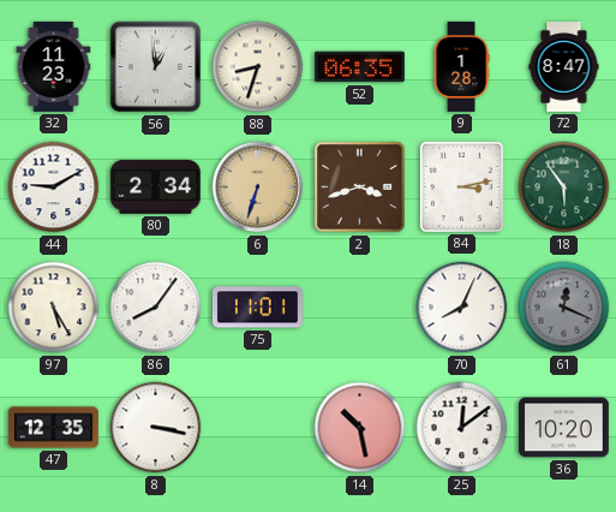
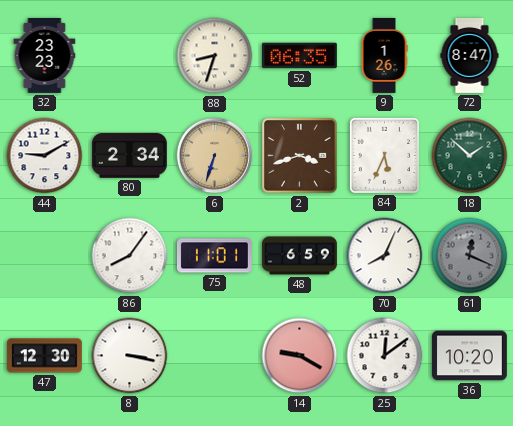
32: 11:23 -> 23:23
56: 12:59 -> none
9: 1:28 -> 1:26
84: 3:13 -> 5:34
18: 5:54 -> 1:52
97: 5:25 -> none
48: none -> 6:59
47: 12:35 -> 12:30
14: 10:28 -> 9:20
